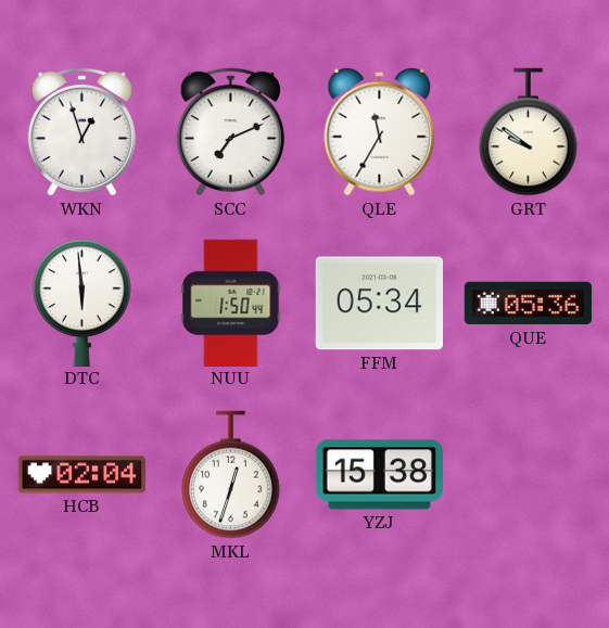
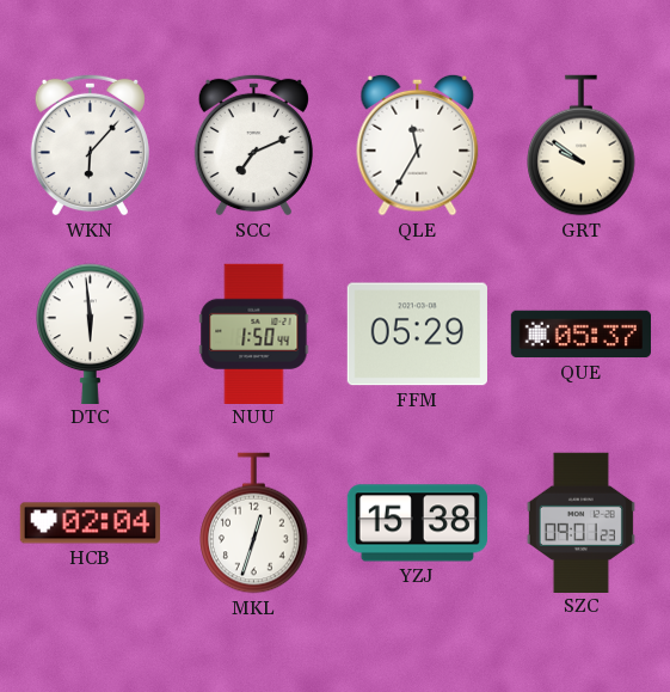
WKN: 12:57 -> 6:07
FFM: 05:34 -> 05:29
QUE: 05:36 -> 05:37
SZC: none -> 09:01
